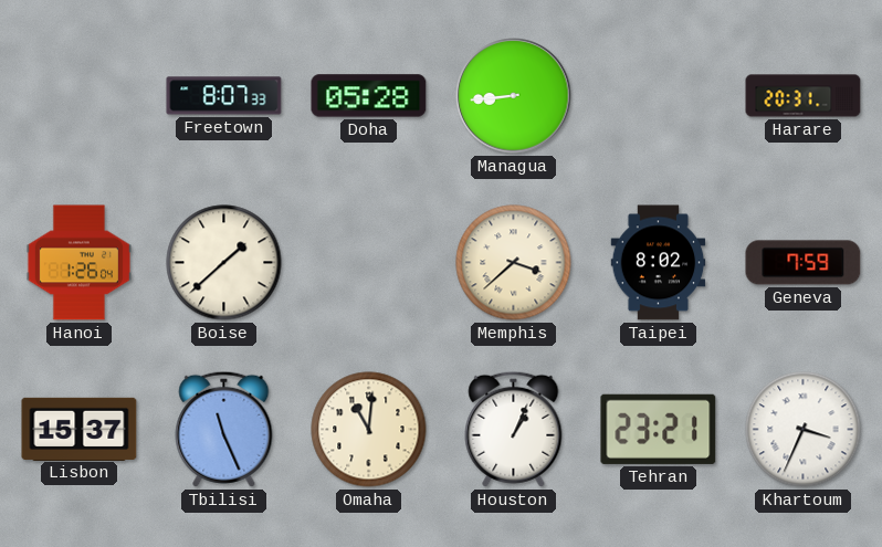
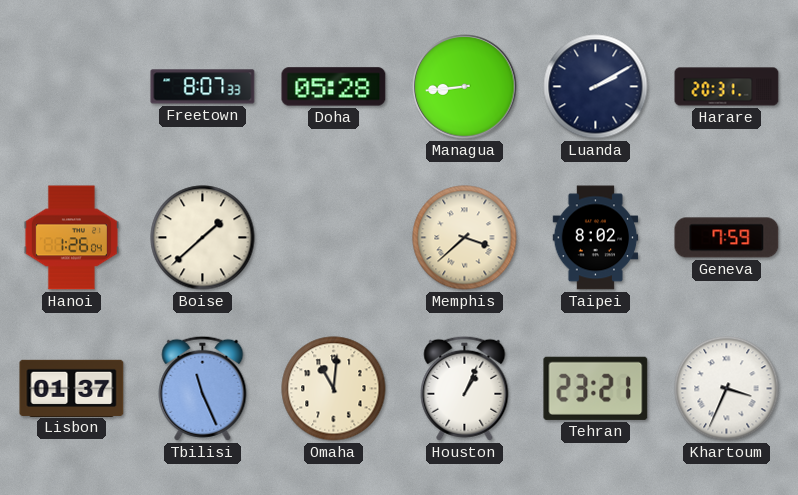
Luanda: none -> 2:10
Lisbon: 15:37 -> 01:37
